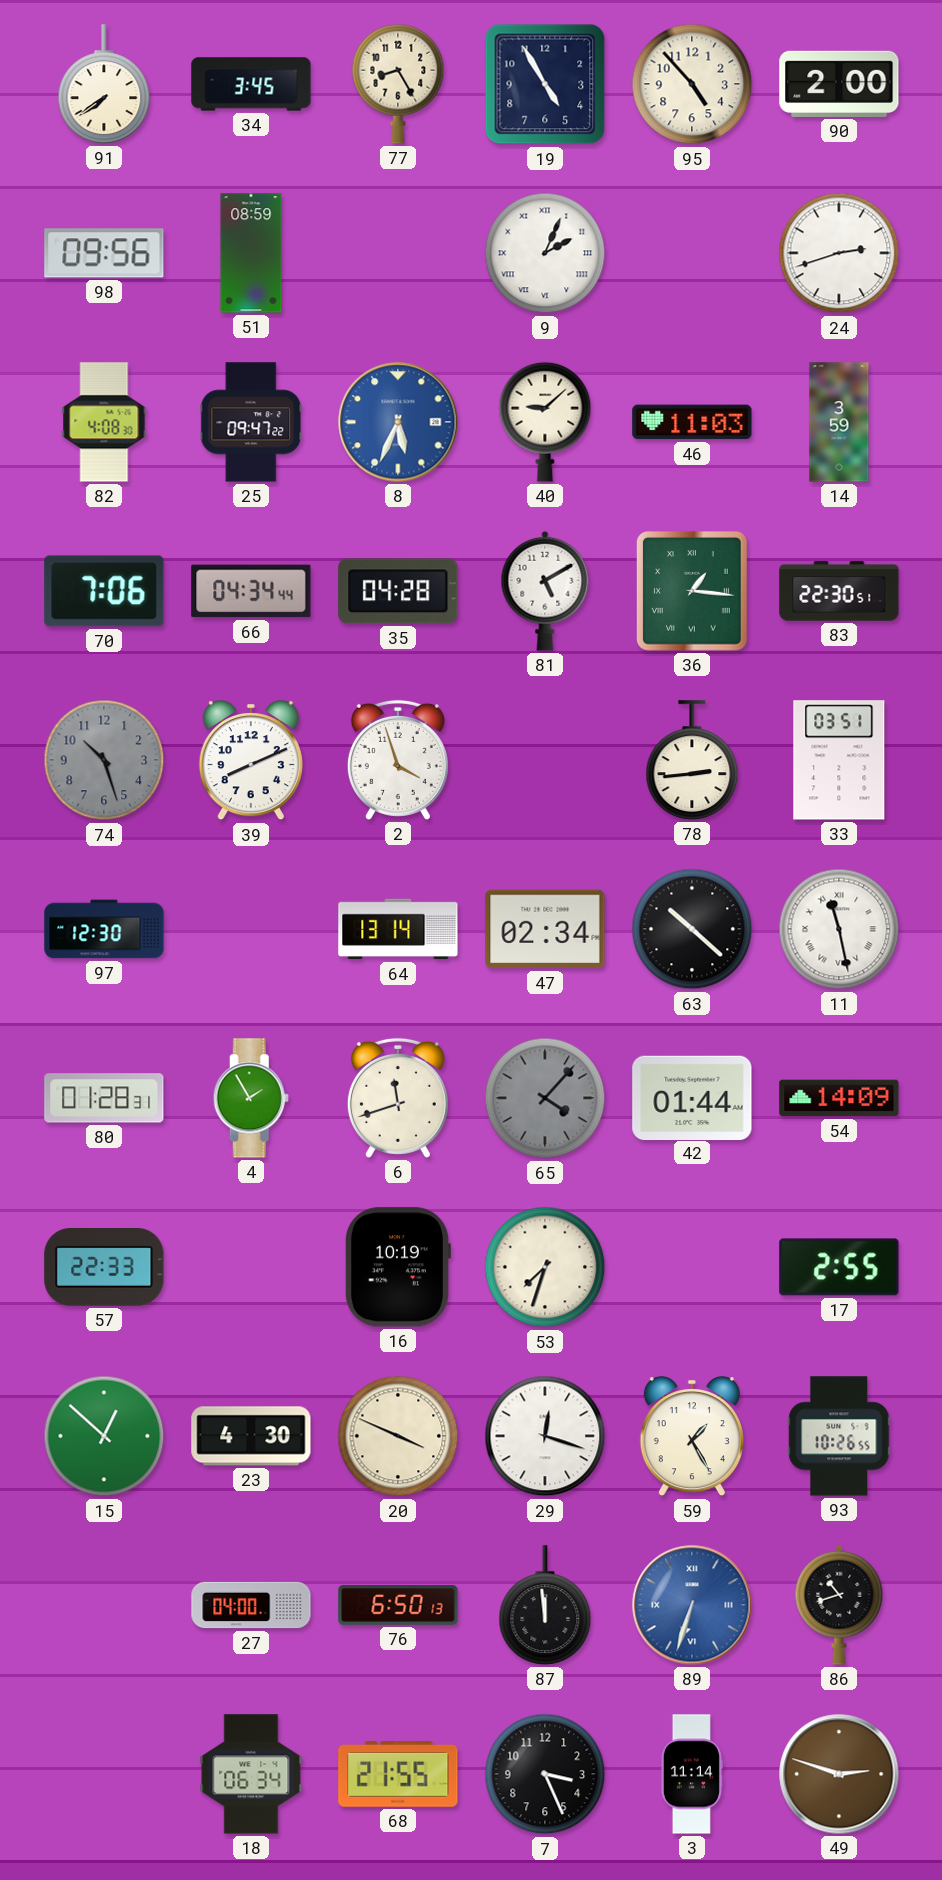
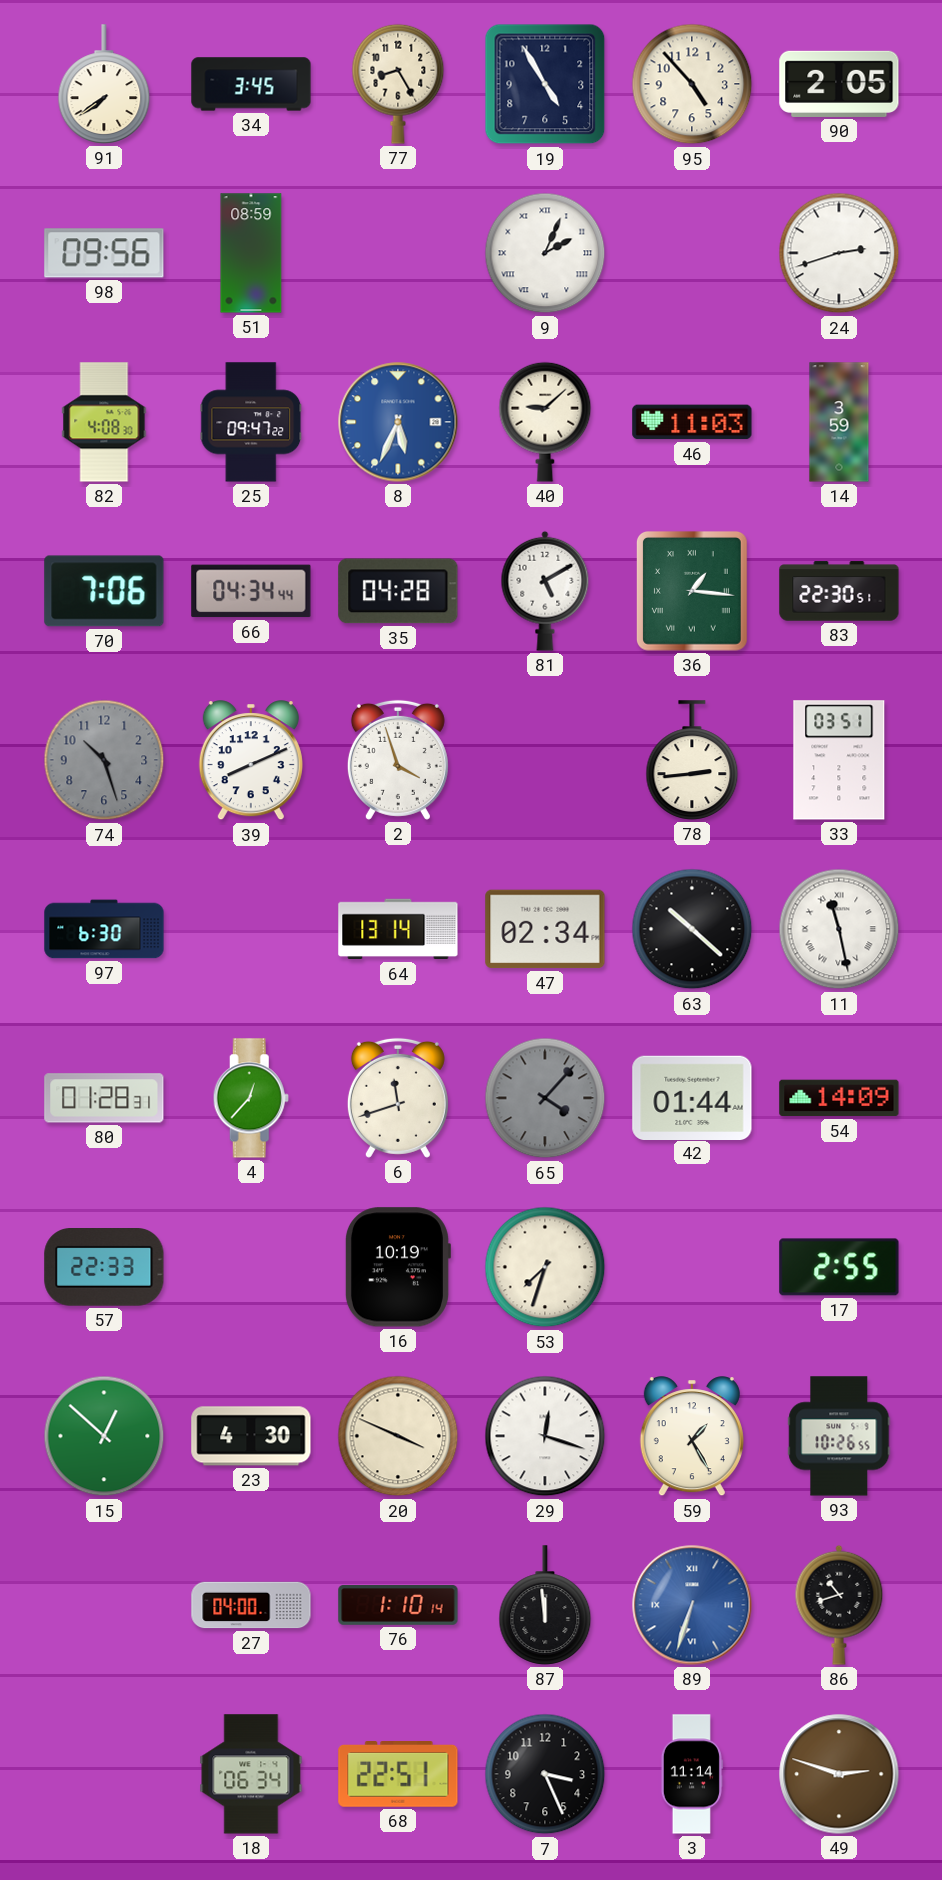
90: 2:00 -> 2:05
97: 12:30 -> 6:30
4: 1:55 -> 12:37
76: 6:50 -> 1:10
68: 21:55 -> 22:51
